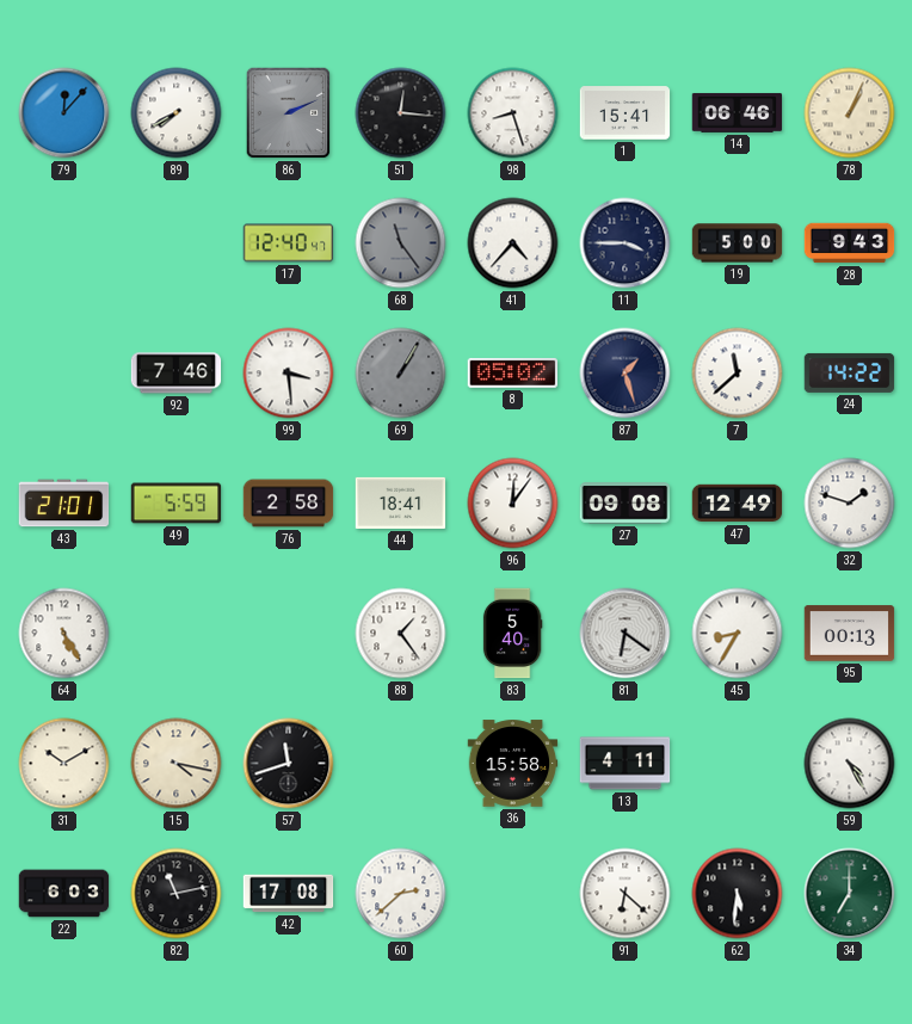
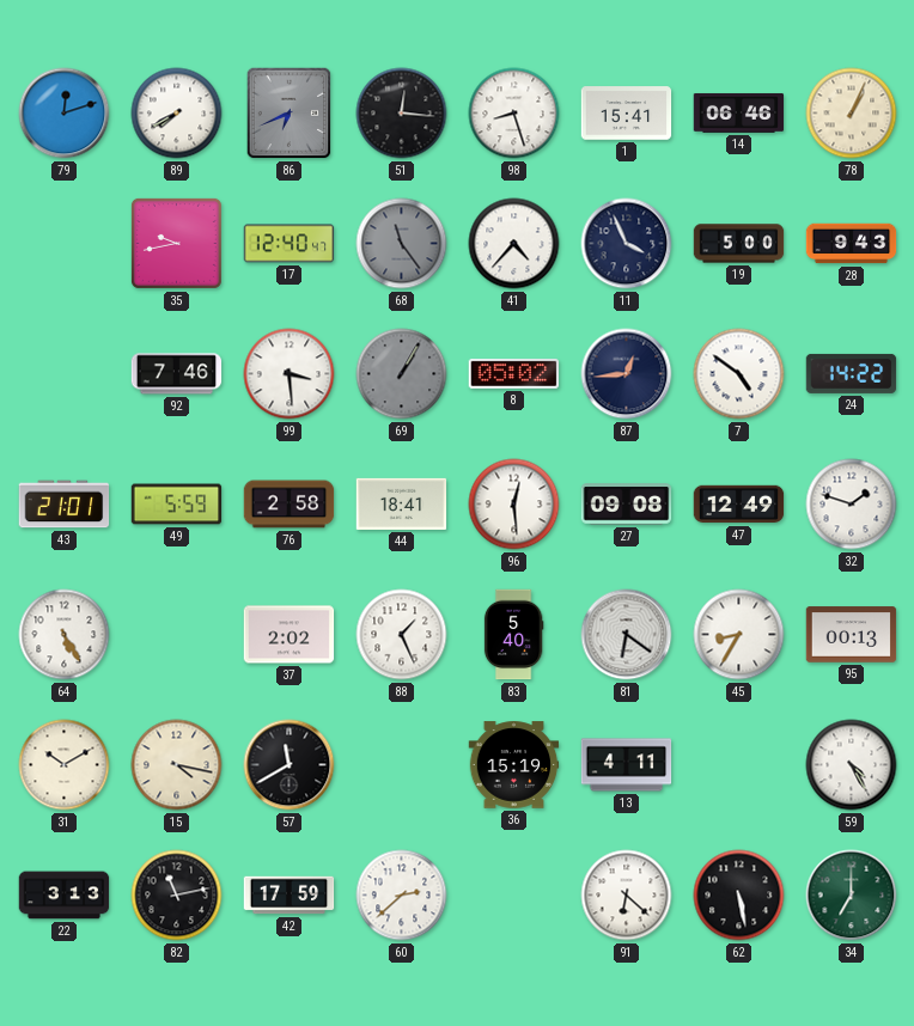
79: 12:07 -> 12:12
86: 2:11 -> 6:41
35: none -> 9:43
11: 3:45 -> 3:56
87: 1:27 -> 12:44
7: 11:38 -> 4:51
96: 12:06 -> 12:29
37: none -> 2:02
88: 1:24 -> 1:26
57: 11:42 -> 11:40
36: 15:58 -> 15:19
22: 6:03 -> 3:13
42: 17:08 -> 17:59
62: 5:31 -> 5:28
